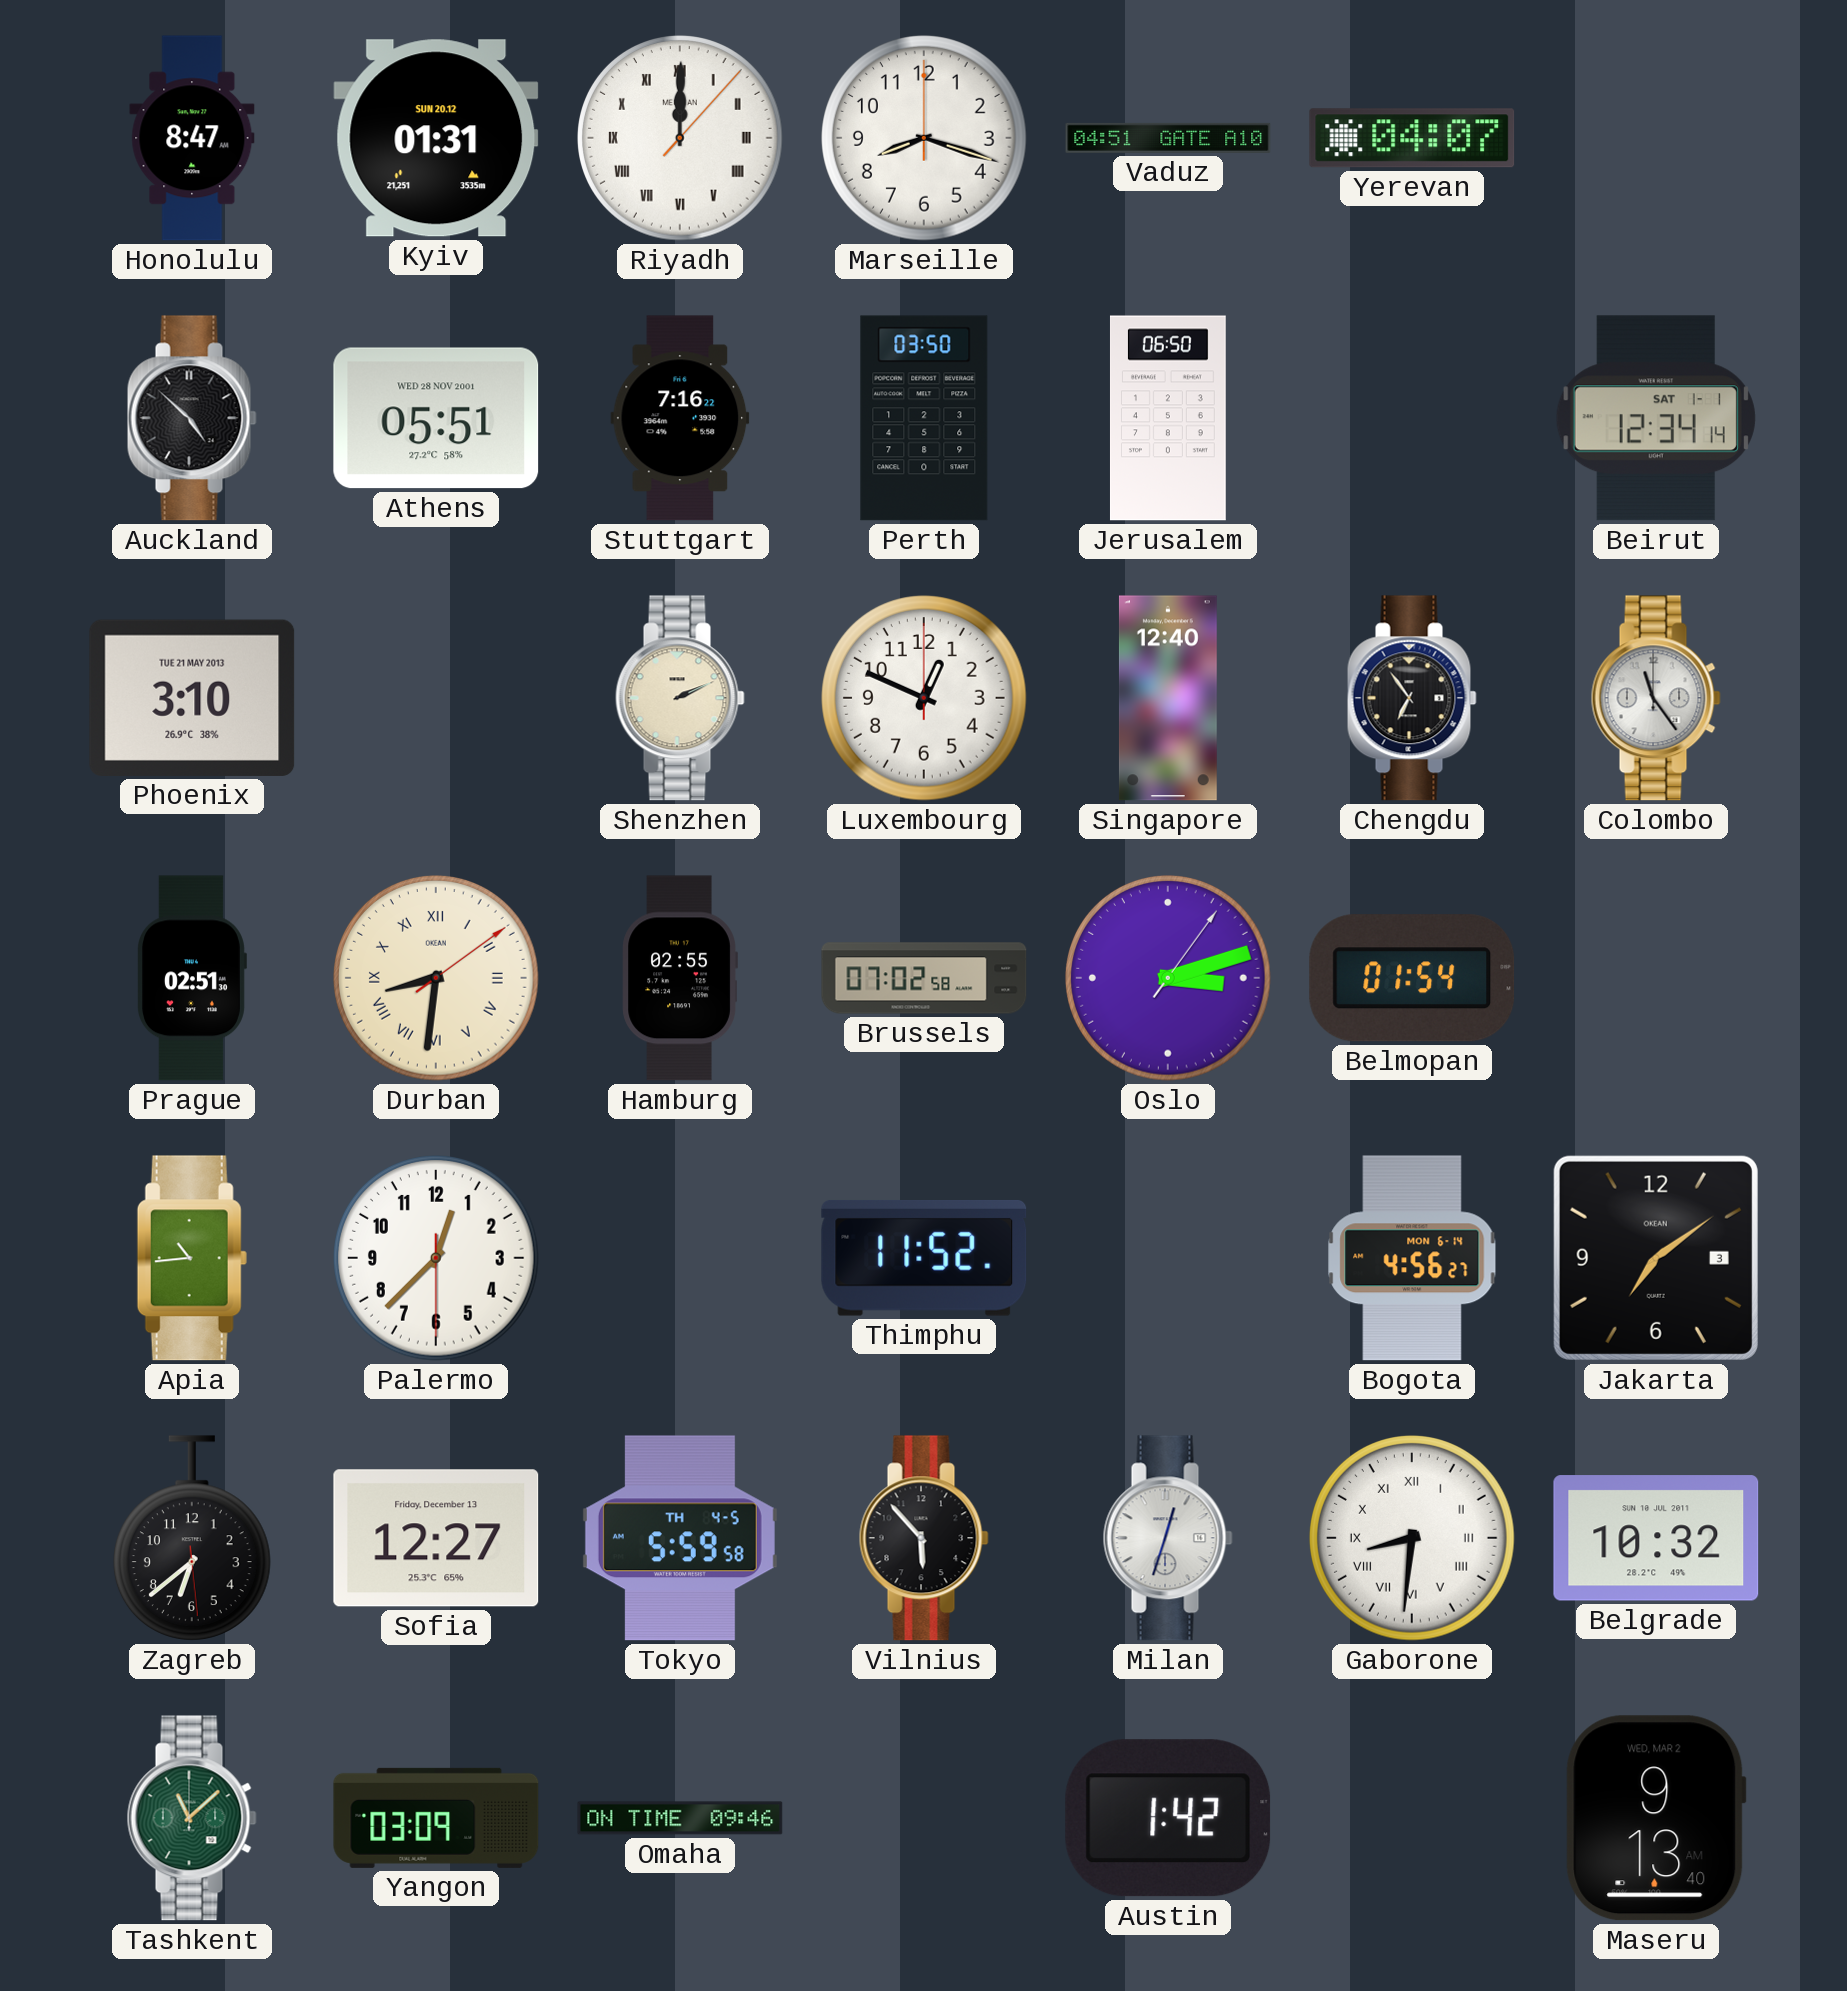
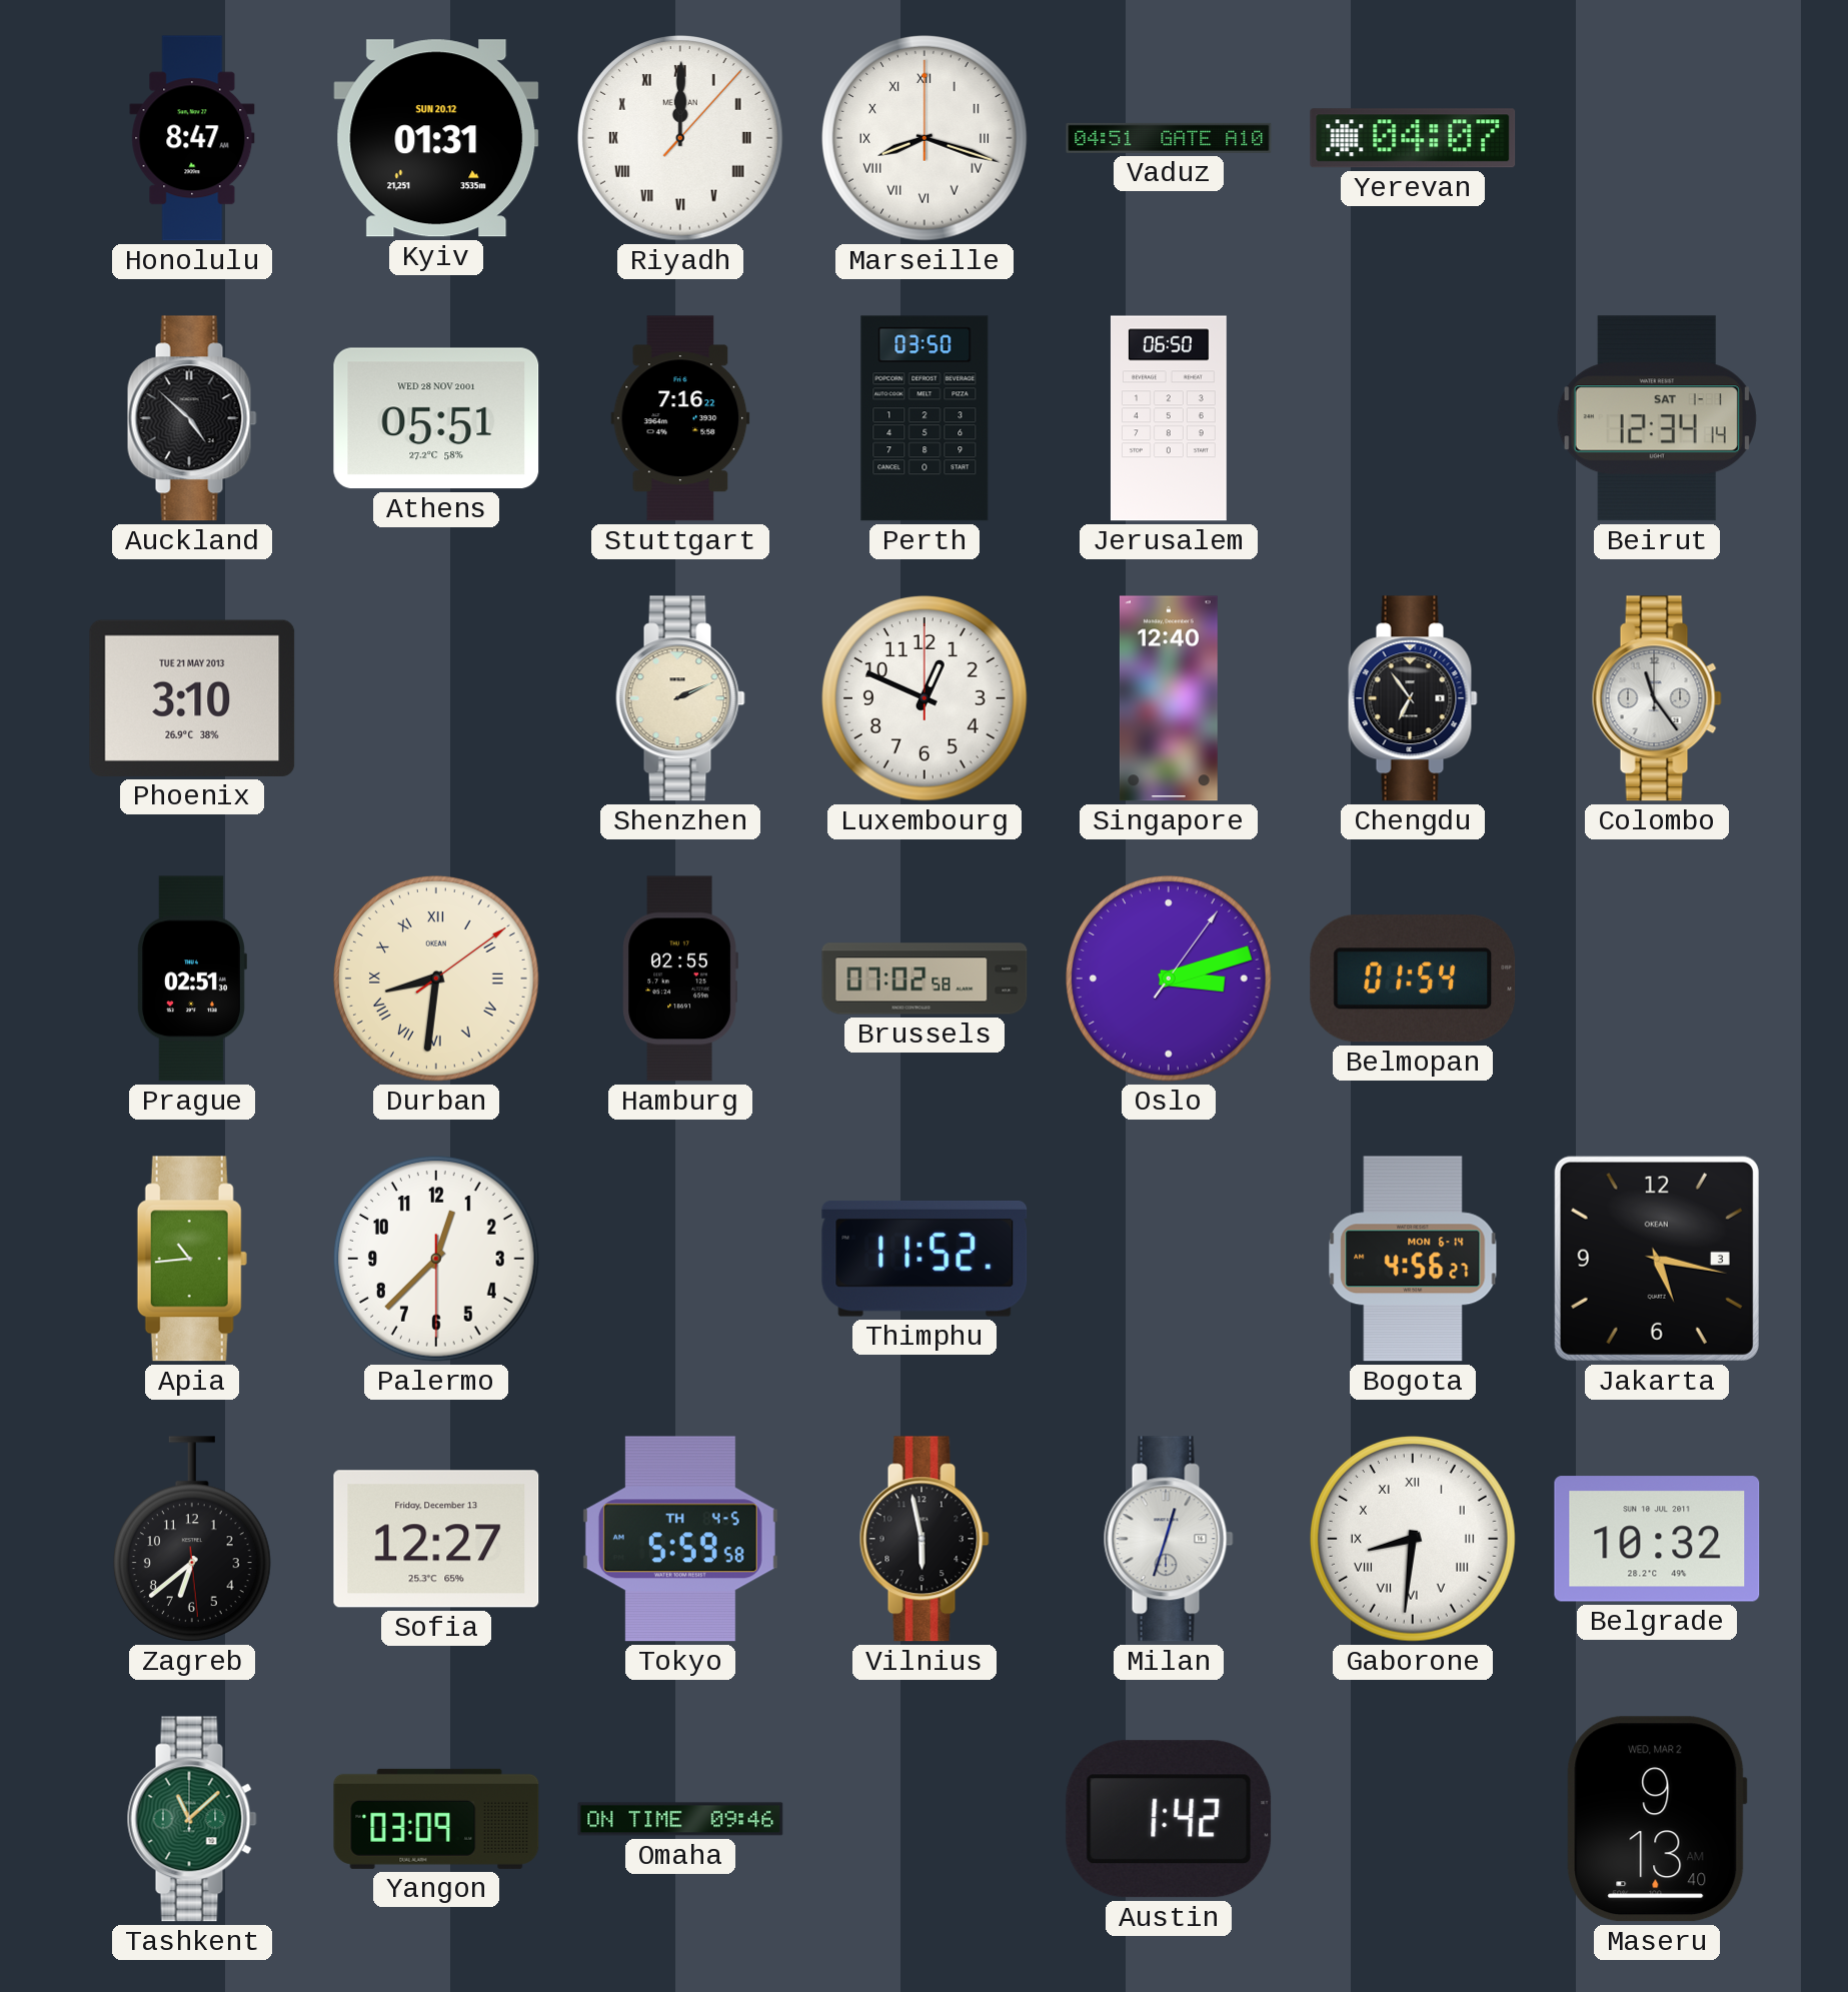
Marseille numerals: Arabic -> Roman
Jakarta: 7:09 -> 5:17
Vilnius: 5:53 -> 5:58
